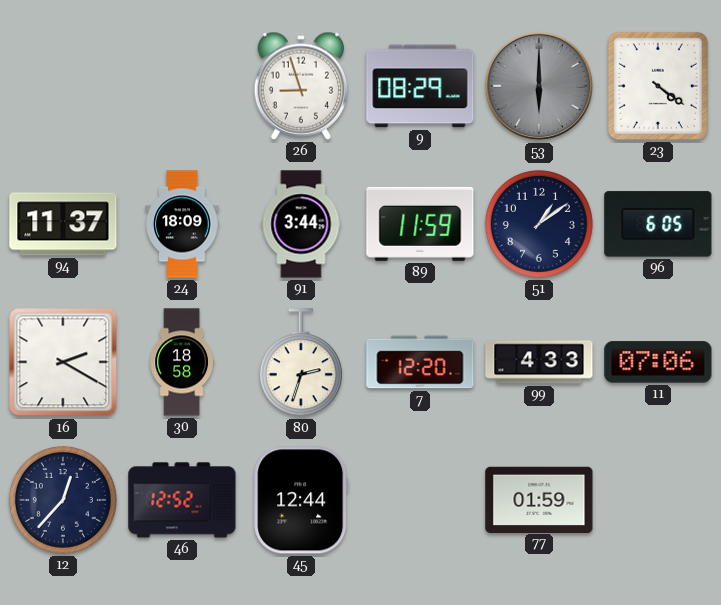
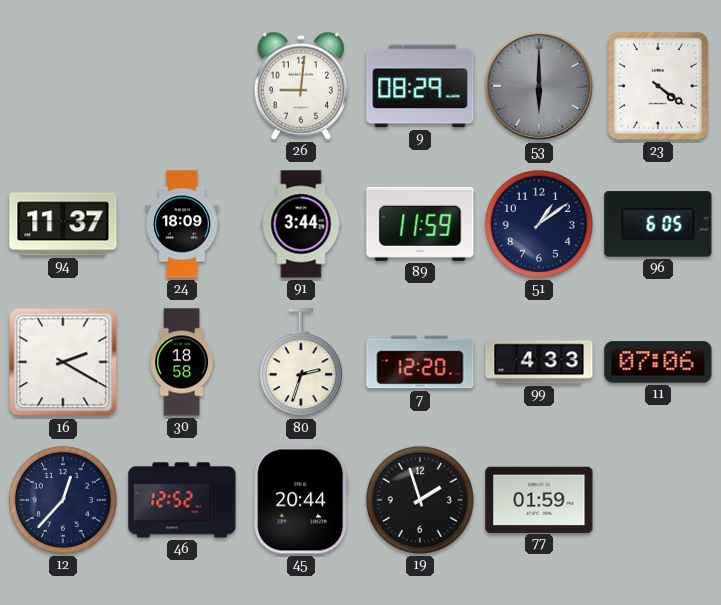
26: 8:57 -> 9:01
45: 12:44 -> 20:44
19: none -> 1:57
